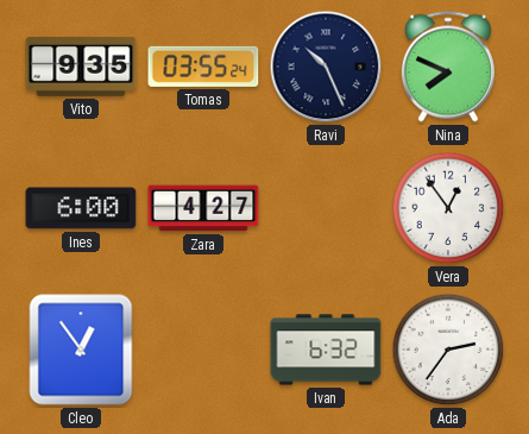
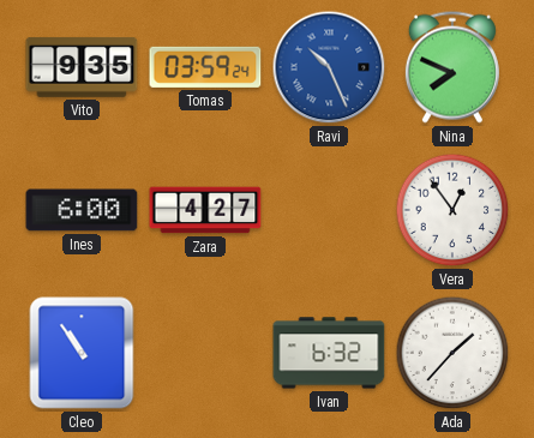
Tomas: 03:55 -> 03:59
Ravi dial: navy -> blue
Cleo: 12:54 -> 10:54
Ada: 2:36 -> 1:37
